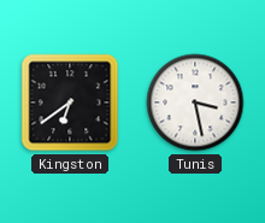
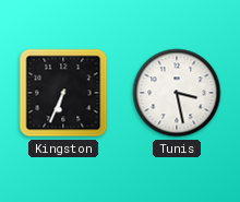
Kingston: 6:39 -> 6:34
